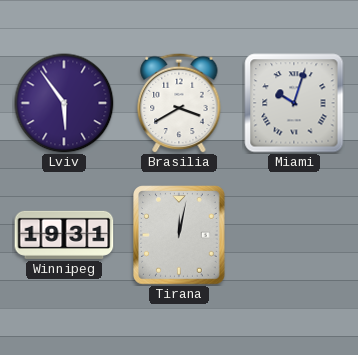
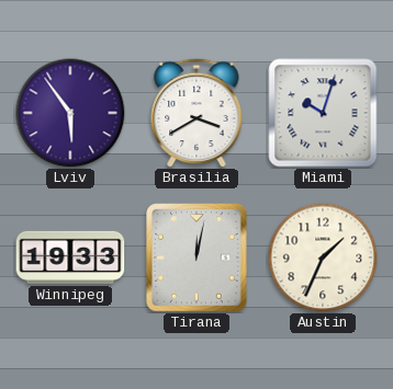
Winnipeg: 19:31 -> 19:33
Austin: none -> 1:34
